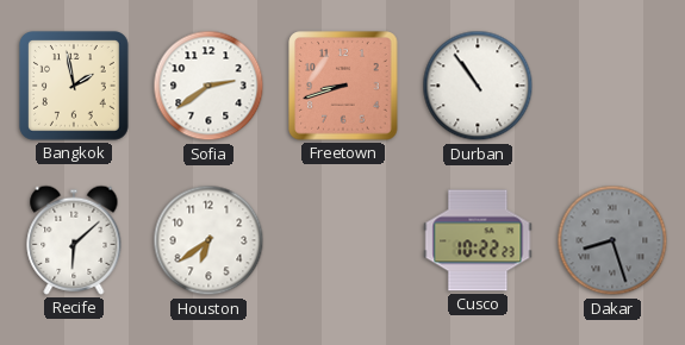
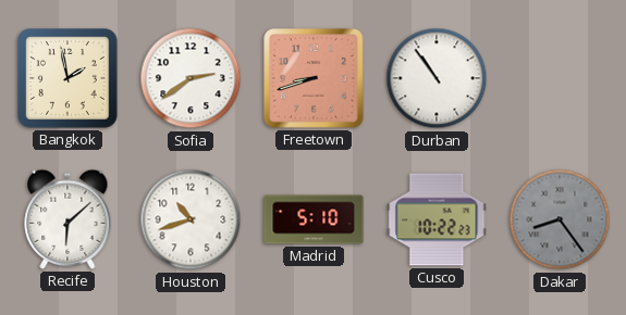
Houston: 6:39 -> 10:42
Madrid: none -> 5:10
Dakar: 8:27 -> 8:24
